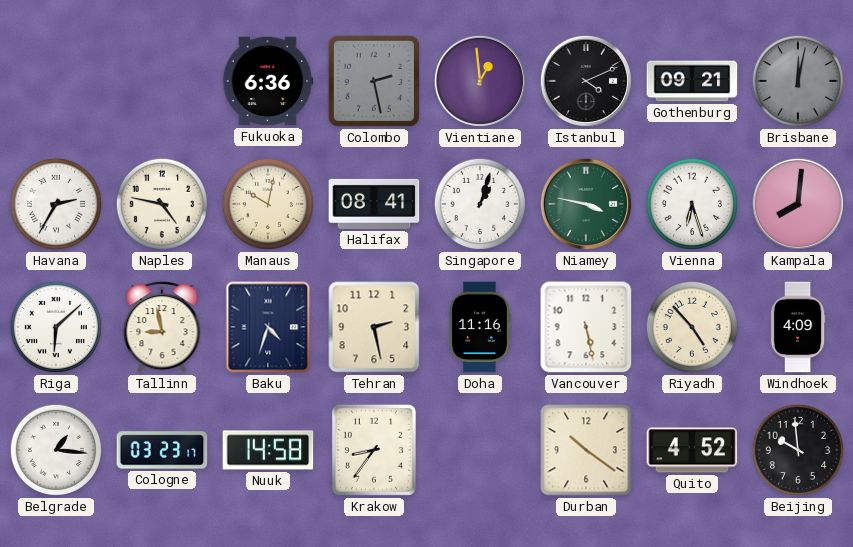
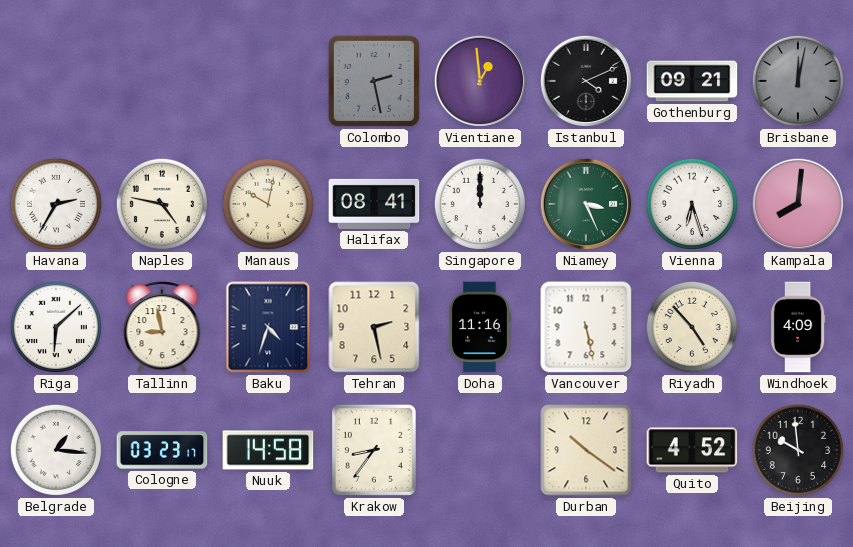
Fukuoka: 6:36 -> none
Singapore: 1:03 -> 12:00
Niamey: 3:47 -> 3:26
